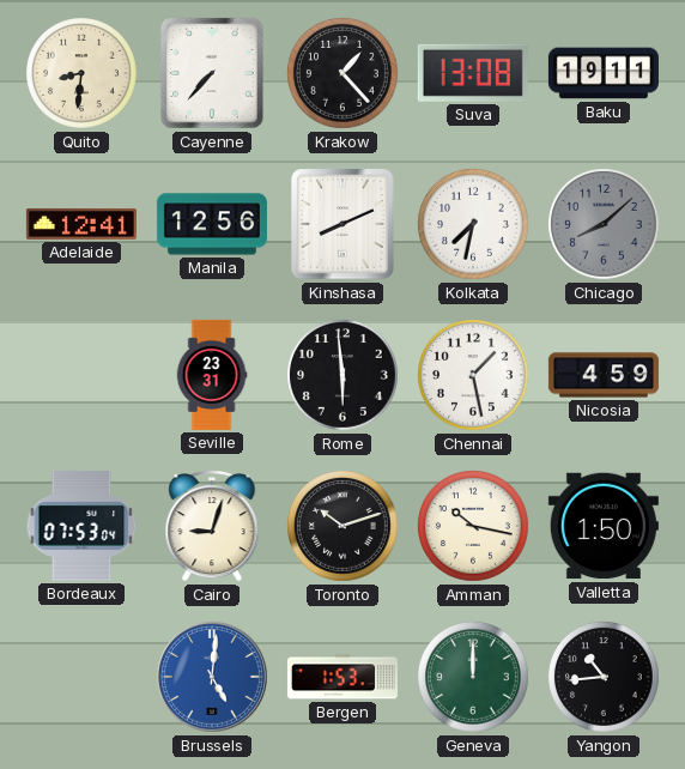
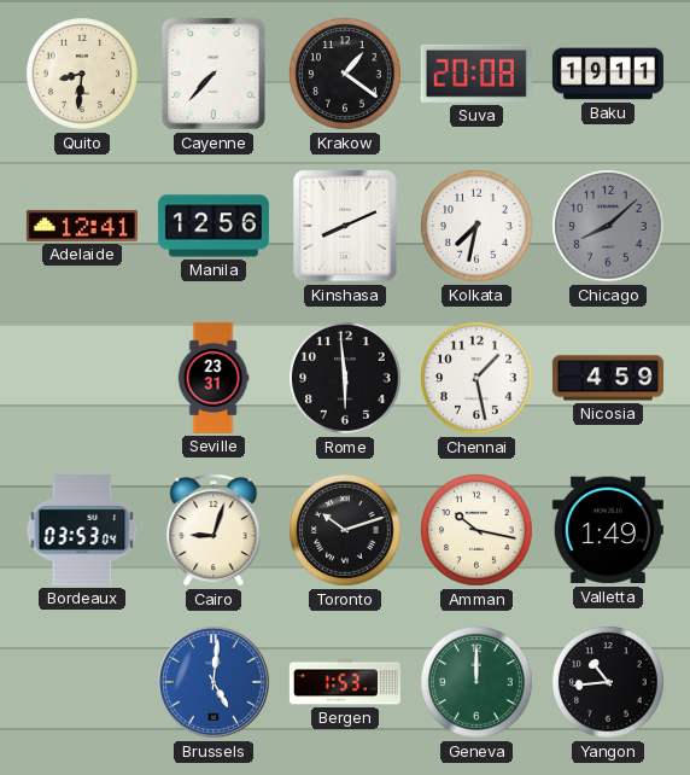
Krakow: 1:23 -> 1:21
Suva: 13:08 -> 20:08
Bordeaux: 07:53 -> 03:53
Valletta: 1:50 -> 1:49
